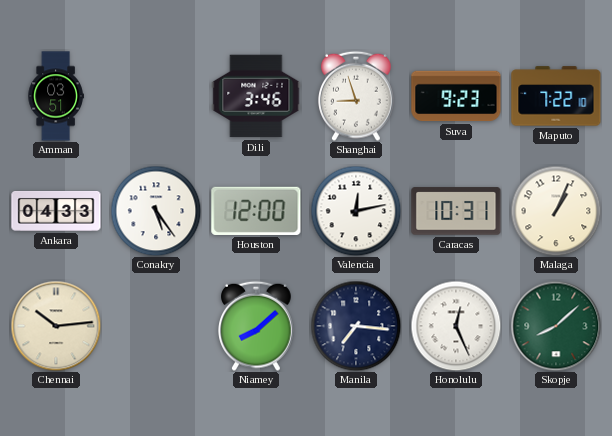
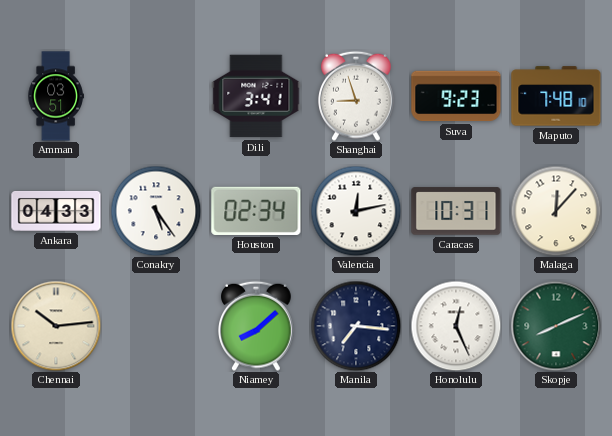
Dili: 3:46 -> 3:41
Maputo: 7:22 -> 7:48
Houston: 12:00 -> 02:34
Malaga: 1:04 -> 12:07
Skopje: 8:08 -> 8:11
